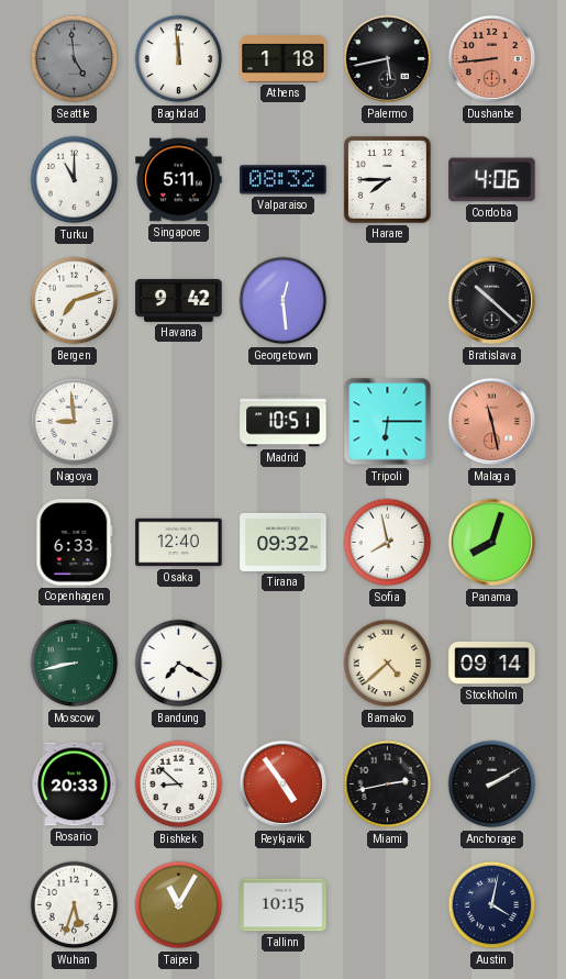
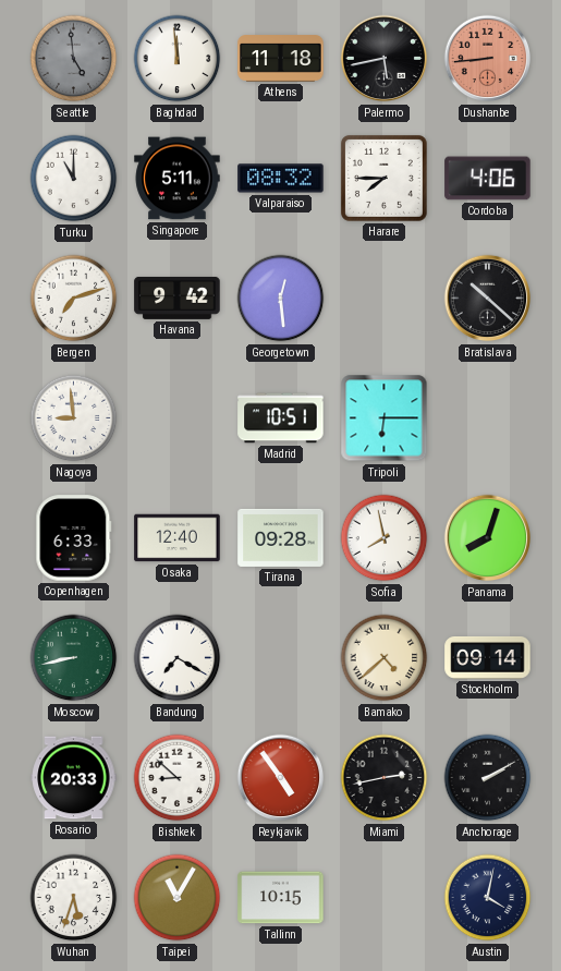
Athens: 1:18 -> 11:18
Malaga: 11:28 -> none
Tirana: 09:32 -> 09:28
